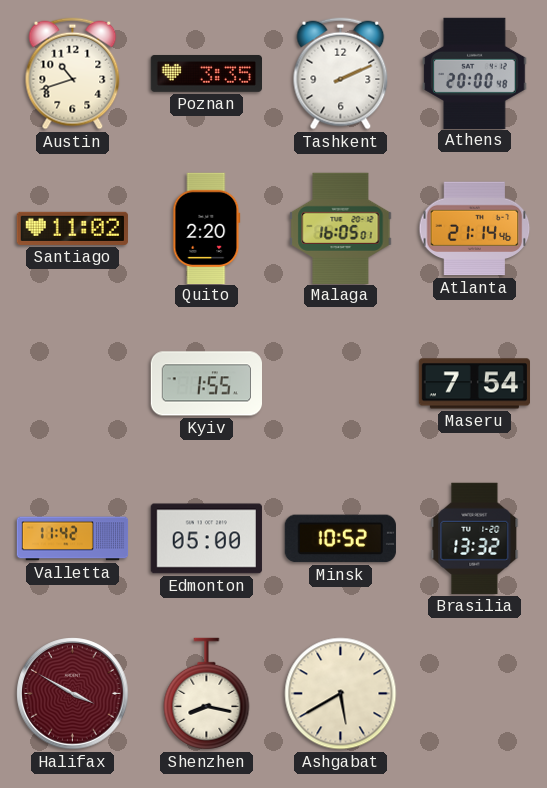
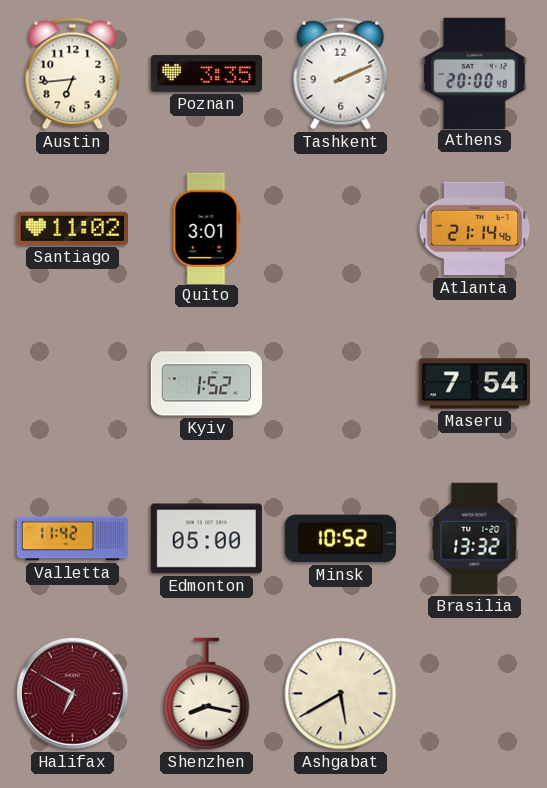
Austin: 10:42 -> 6:44
Quito: 2:20 -> 3:01
Malaga: 16:05 -> none
Kyiv: 1:55 -> 1:52
Halifax: 3:50 -> 6:50
